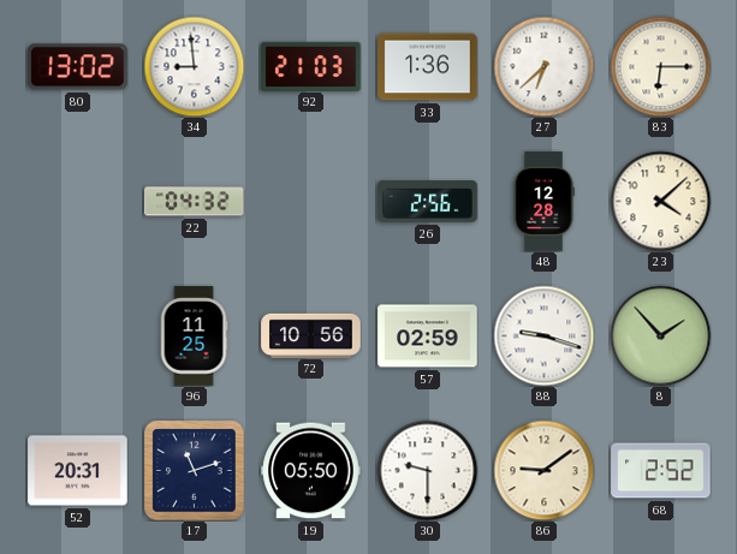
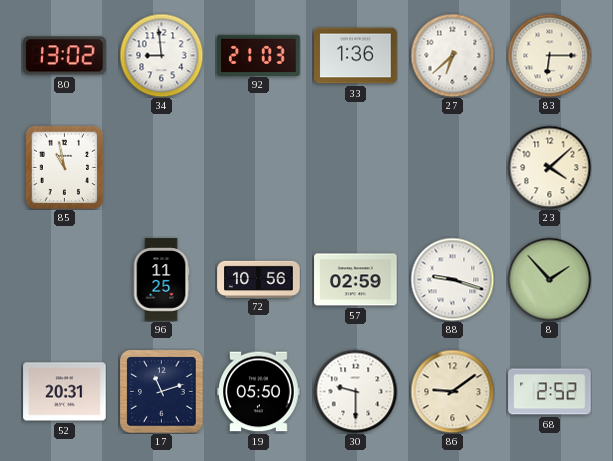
85: none -> 10:58
22: 04:32 -> none
26: 2:56 -> none
48: 12:28 -> none
